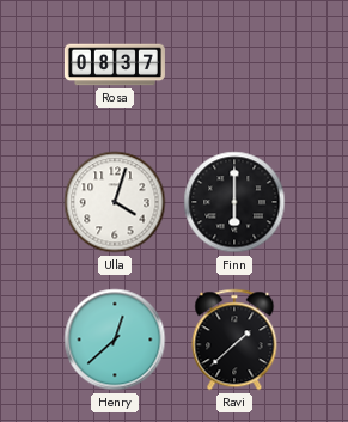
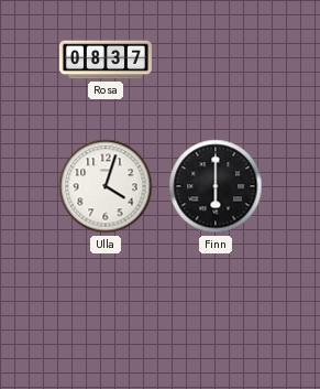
Henry: 12:38 -> none
Ravi: 1:38 -> none
